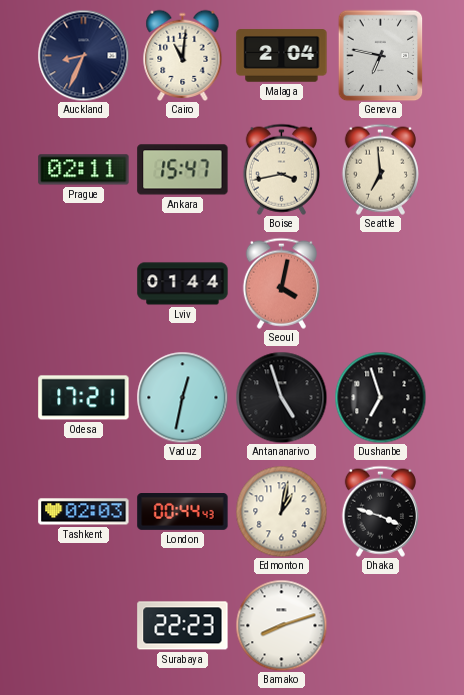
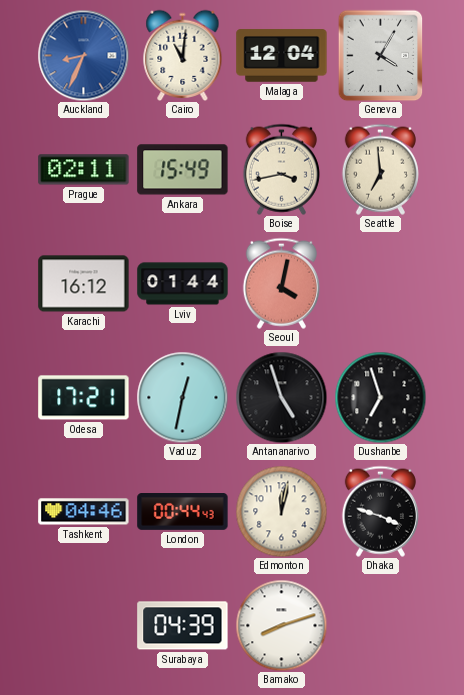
Auckland dial: navy -> blue
Malaga: 2:04 -> 12:04
Geneva: 6:47 -> 4:05
Ankara: 15:47 -> 15:49
Karachi: none -> 16:12
Tashkent: 02:03 -> 04:46
Edmonton: 1:02 -> 12:02
Surabaya: 22:23 -> 04:39
